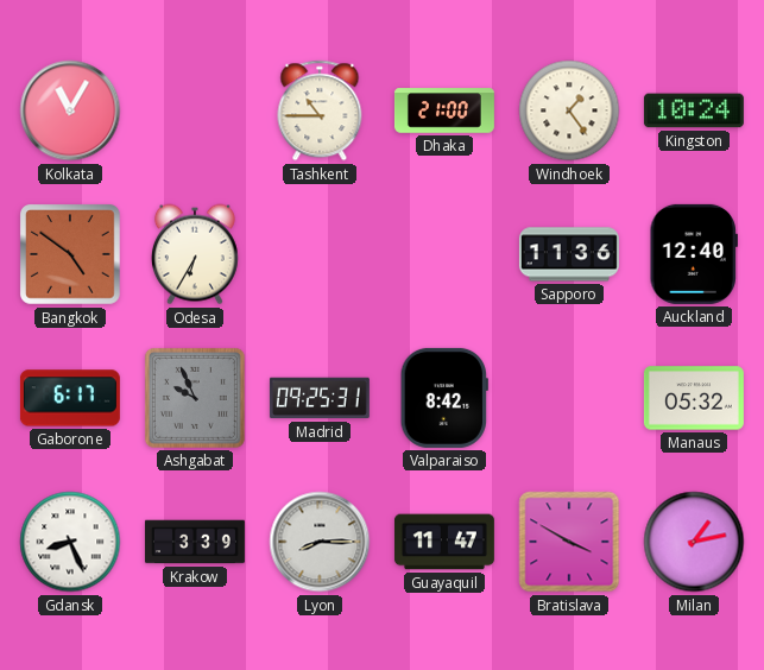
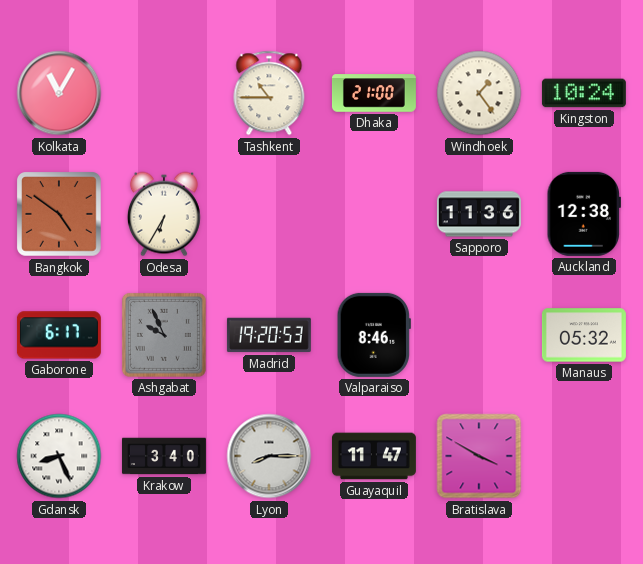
Auckland: 12:40 -> 12:38
Madrid: 09:25 -> 19:20
Valparaiso: 8:42 -> 8:46
Krakow: 3:39 -> 3:40
Milan: 1:13 -> none
